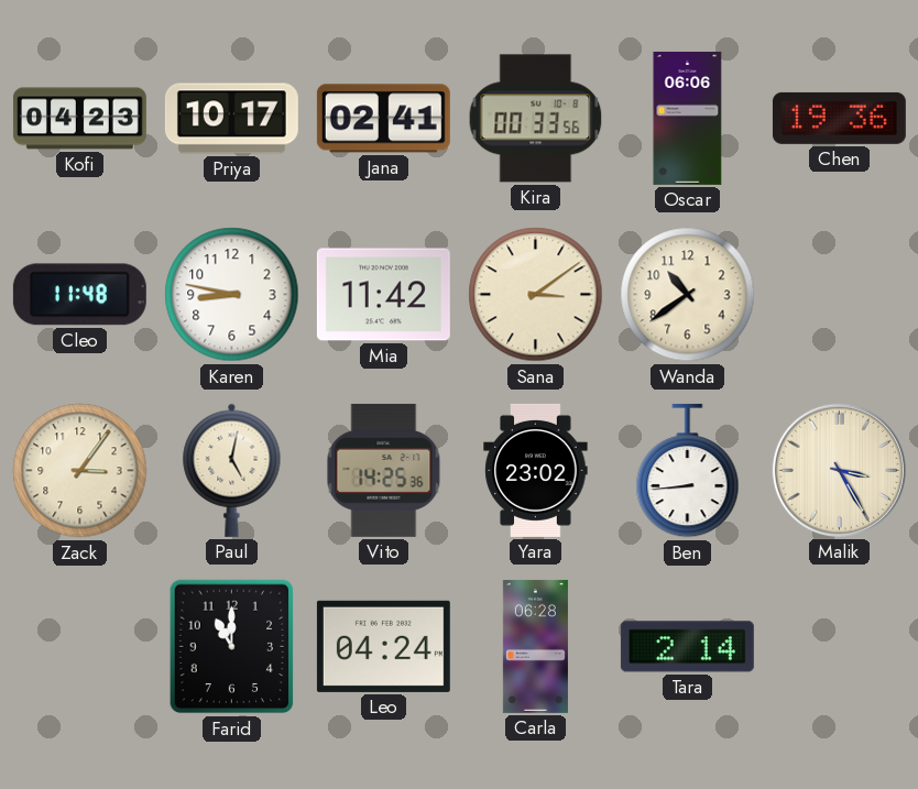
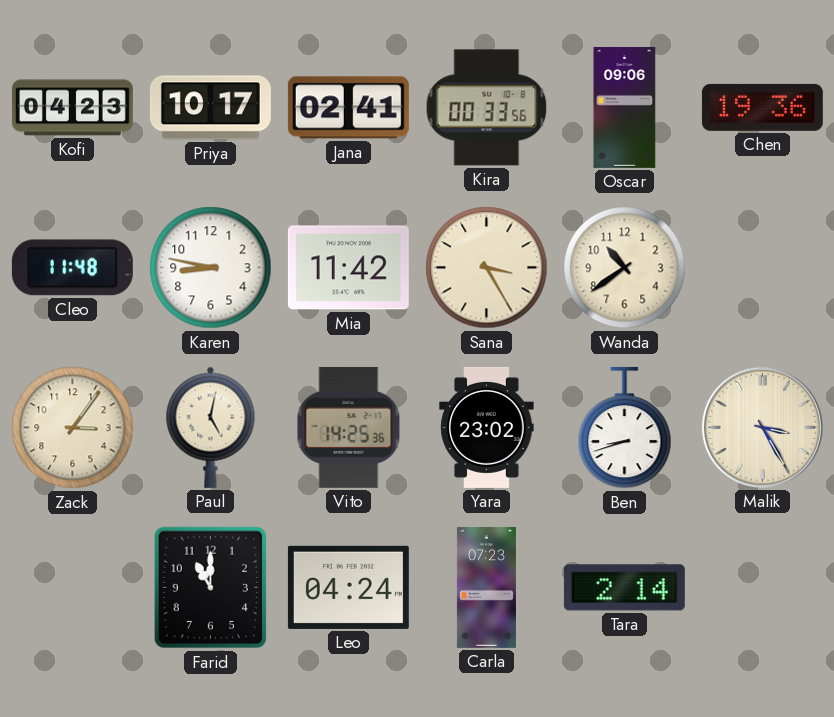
Oscar: 06:06 -> 09:06
Sana: 3:09 -> 3:25
Ben: 8:44 -> 8:42
Carla: 06:28 -> 07:23
